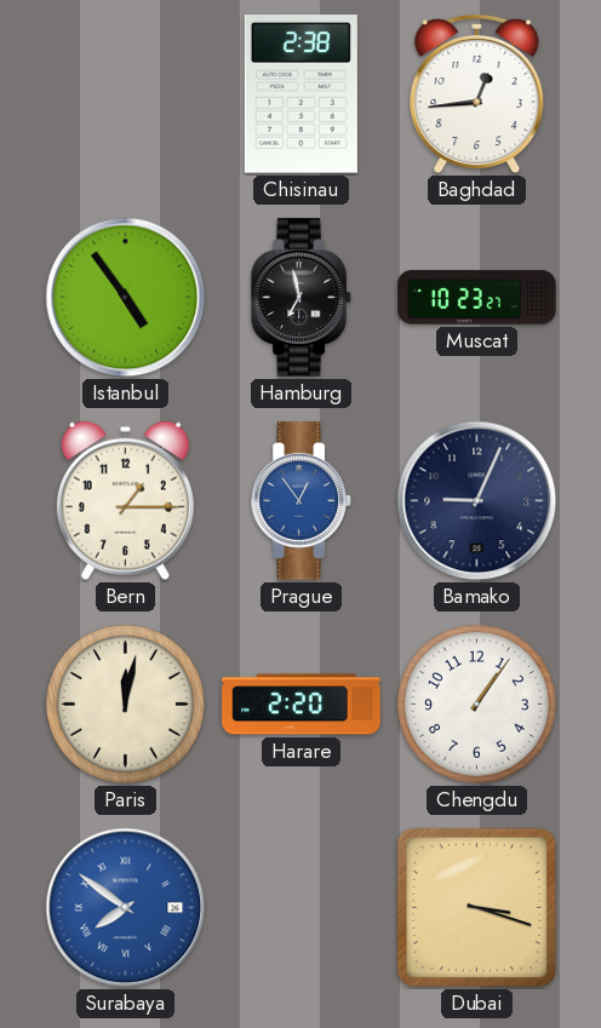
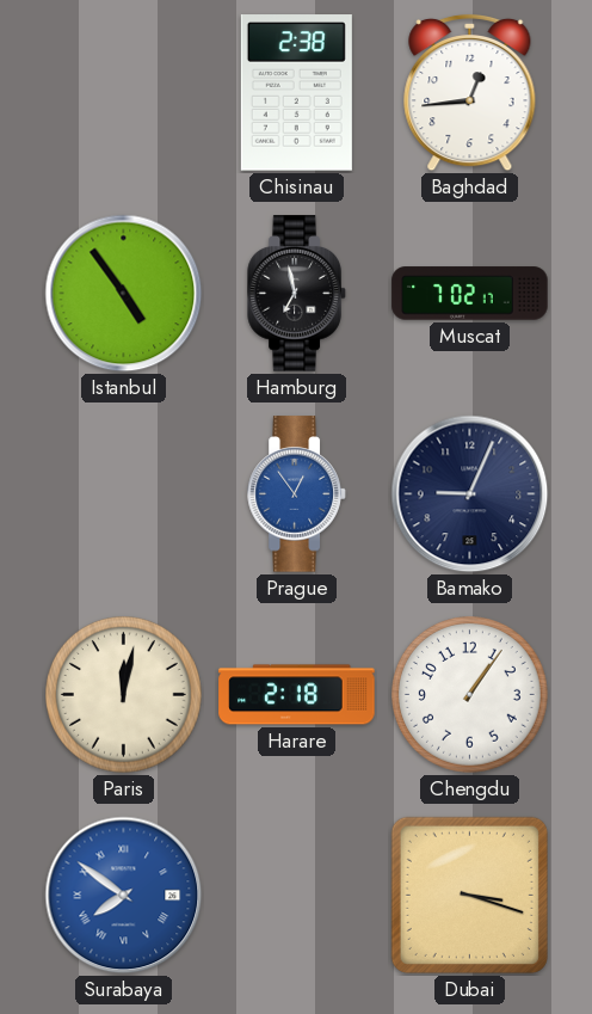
Muscat: 10:23 -> 7:02
Bern: 1:15 -> none
Harare: 2:20 -> 2:18
